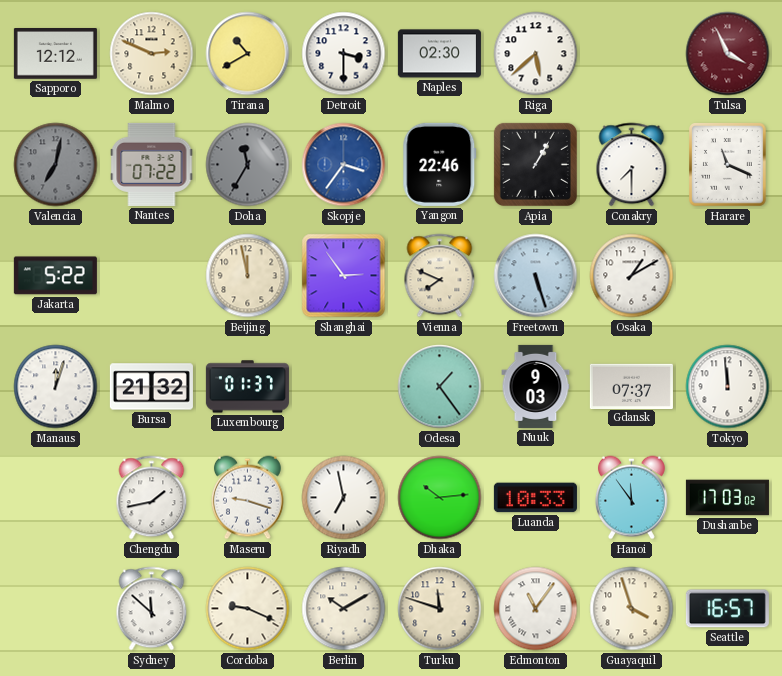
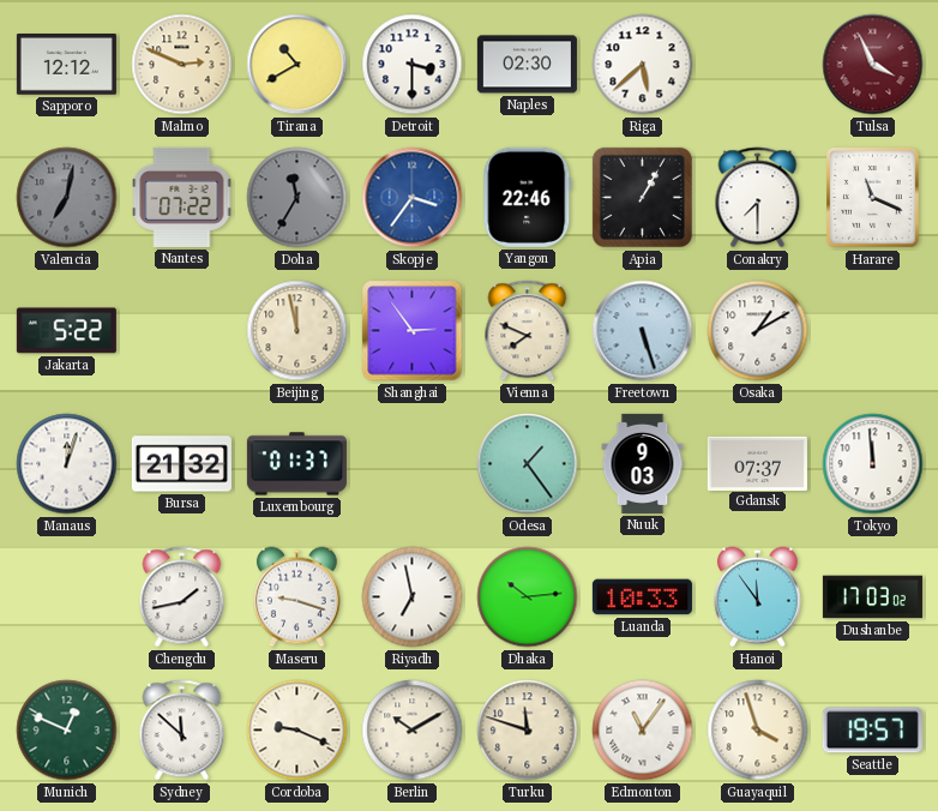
Munich: none -> 12:49
Seattle: 16:57 -> 19:57
